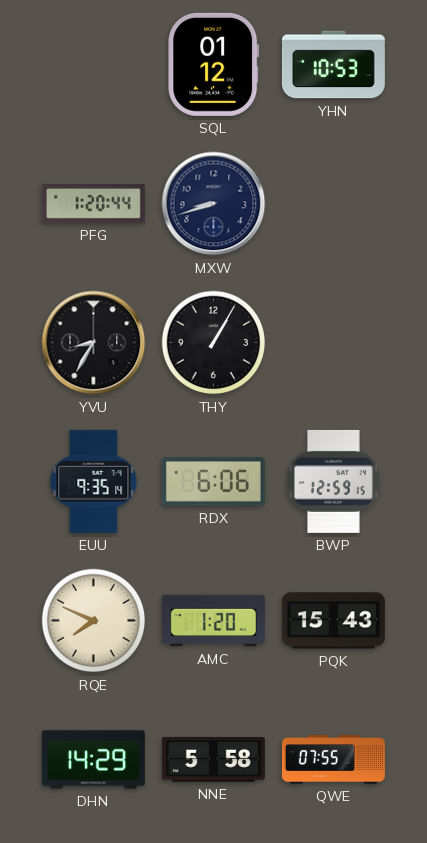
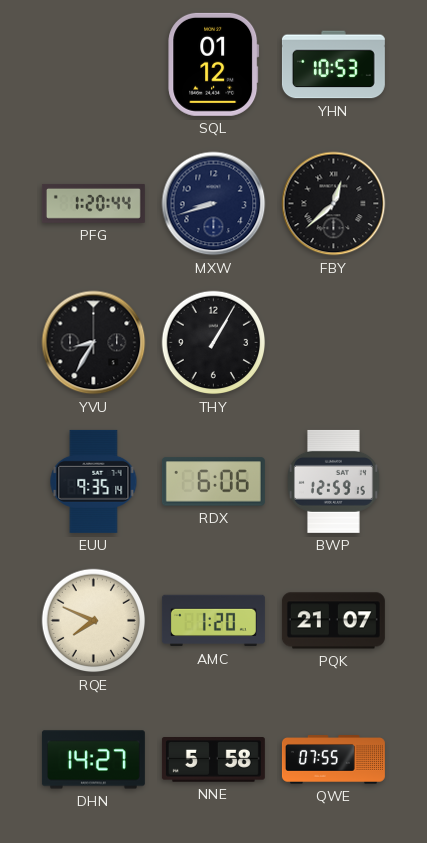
FBY: none -> 12:38
PQK: 15:43 -> 21:07
DHN: 14:29 -> 14:27
